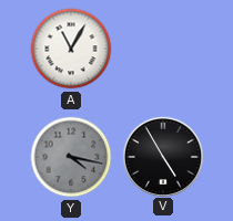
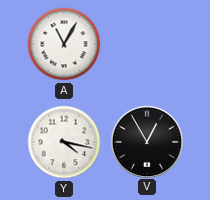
Y dial: grey -> white
V: 4:55 -> 12:55
